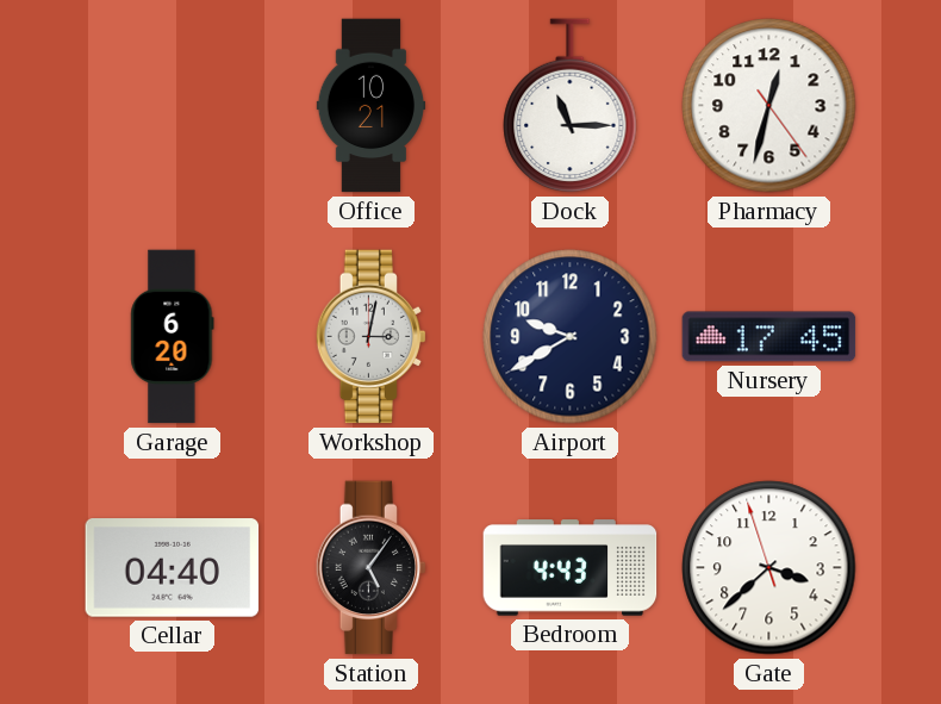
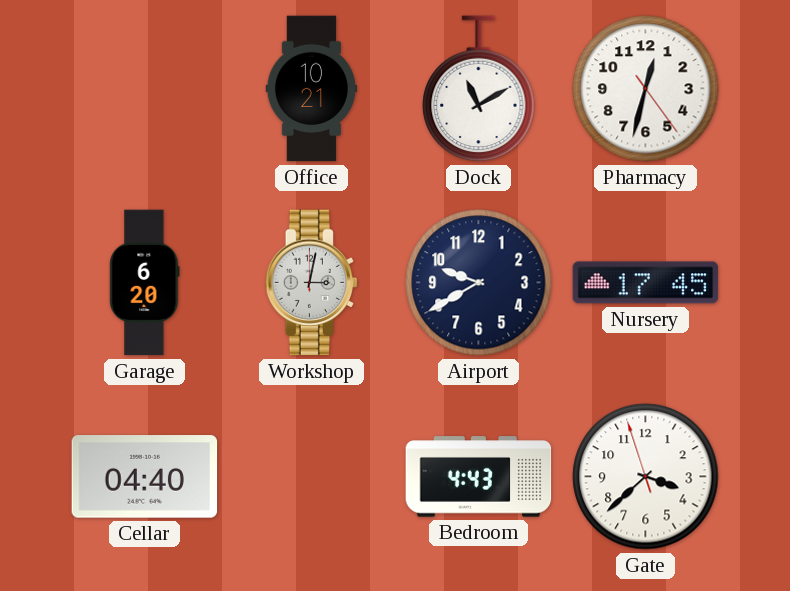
Dock: 11:15 -> 11:10
Station: 5:06 -> none
